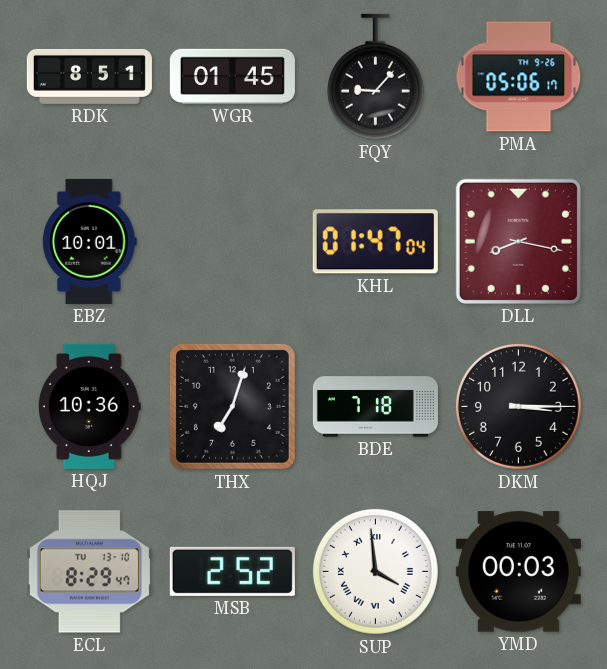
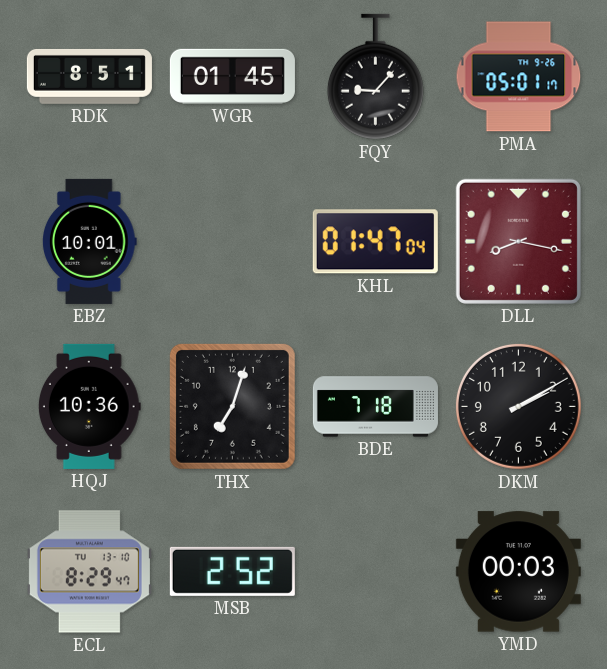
PMA: 05:06 -> 05:01
DKM: 3:15 -> 2:10
SUP: 3:59 -> none
